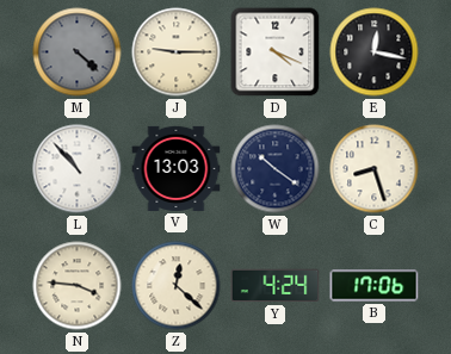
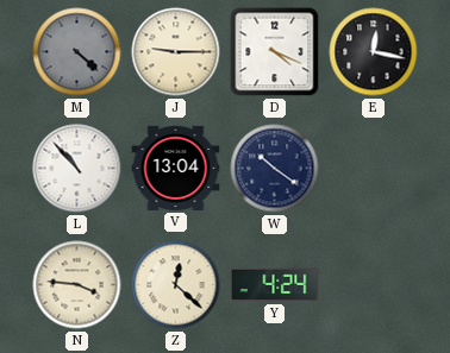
V: 13:03 -> 13:04
C: 8:27 -> none
B: 17:06 -> none
